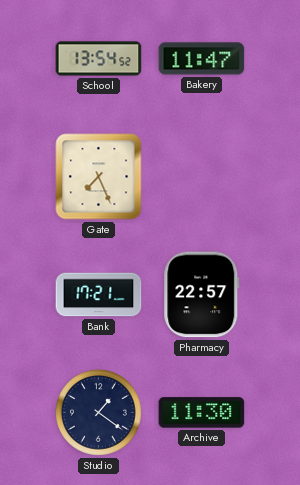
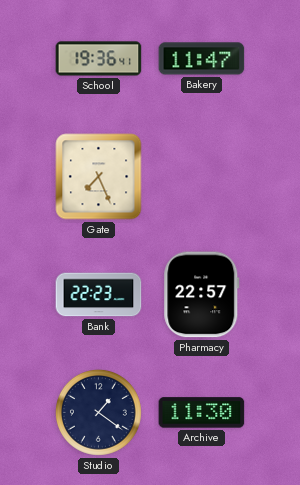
School: 13:54 -> 19:36
Bank: 17:21 -> 22:23
